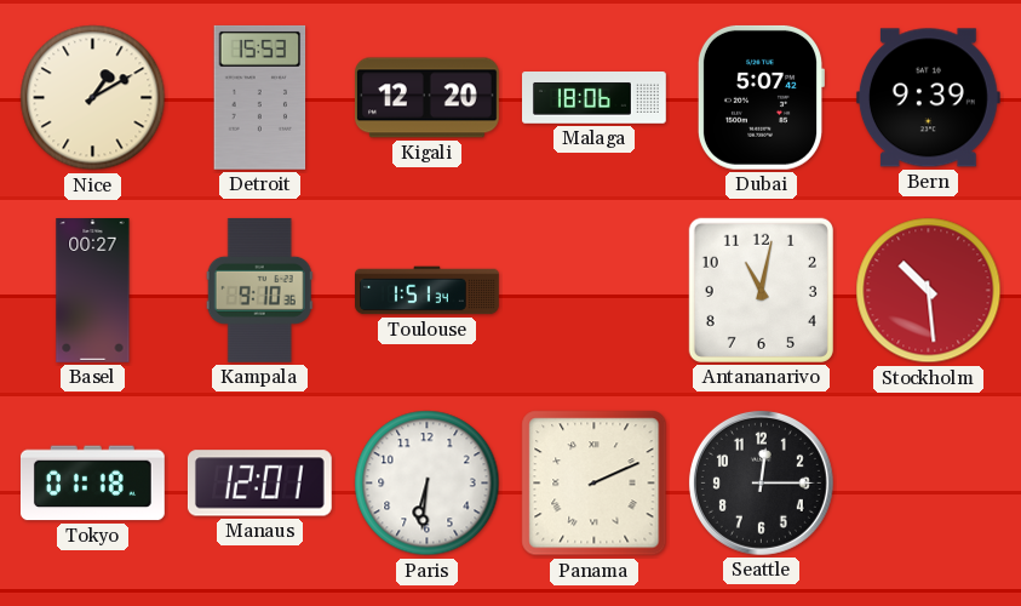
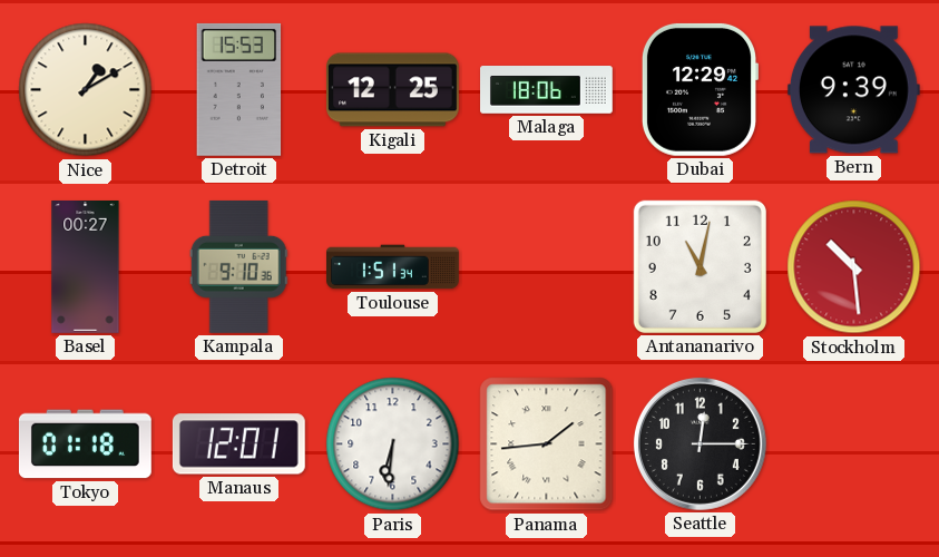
Kigali: 12:20 -> 12:25
Dubai: 5:07 -> 12:29
Panama: 2:11 -> 1:44
